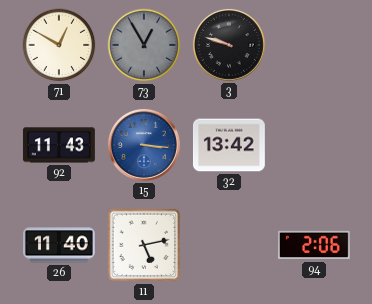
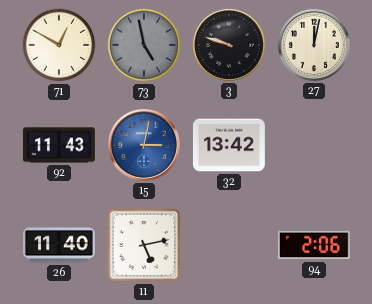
73: 12:55 -> 4:58
27: none -> 12:02
15: 3:16 -> 3:02
